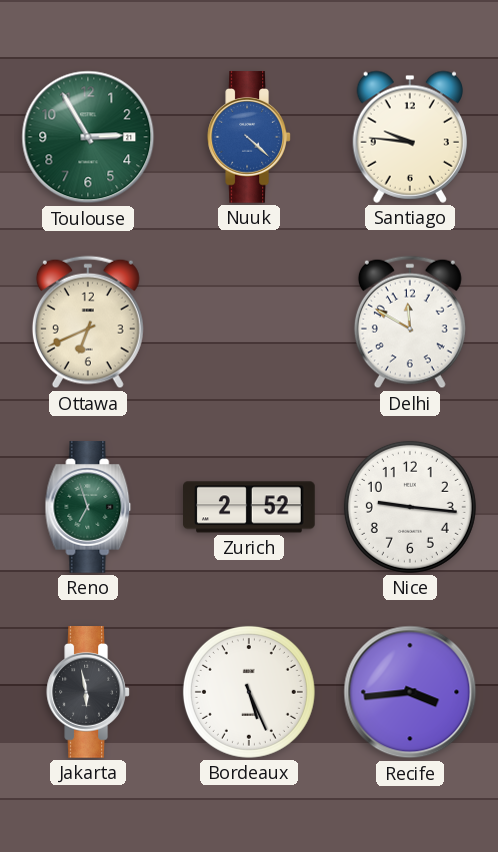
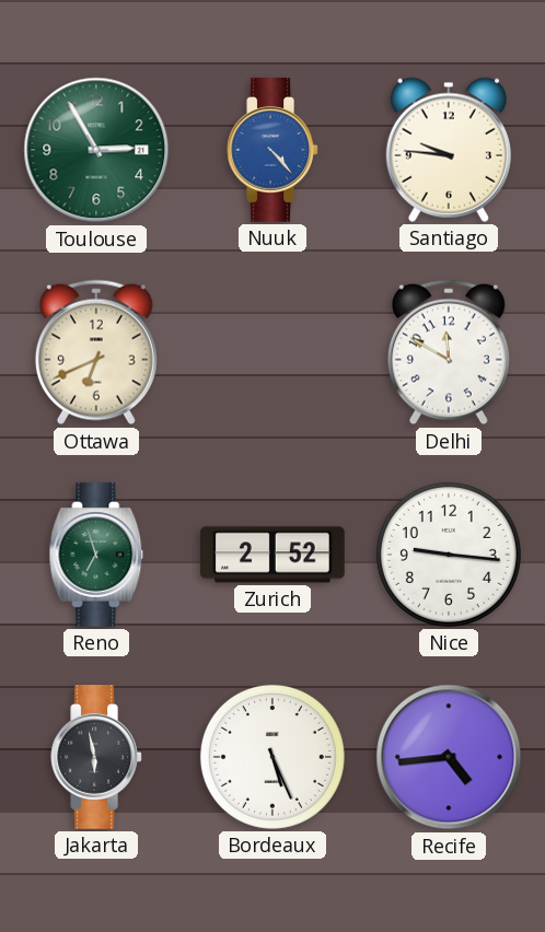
Nuuk: 4:22 -> 4:23
Recife: 3:44 -> 4:44
